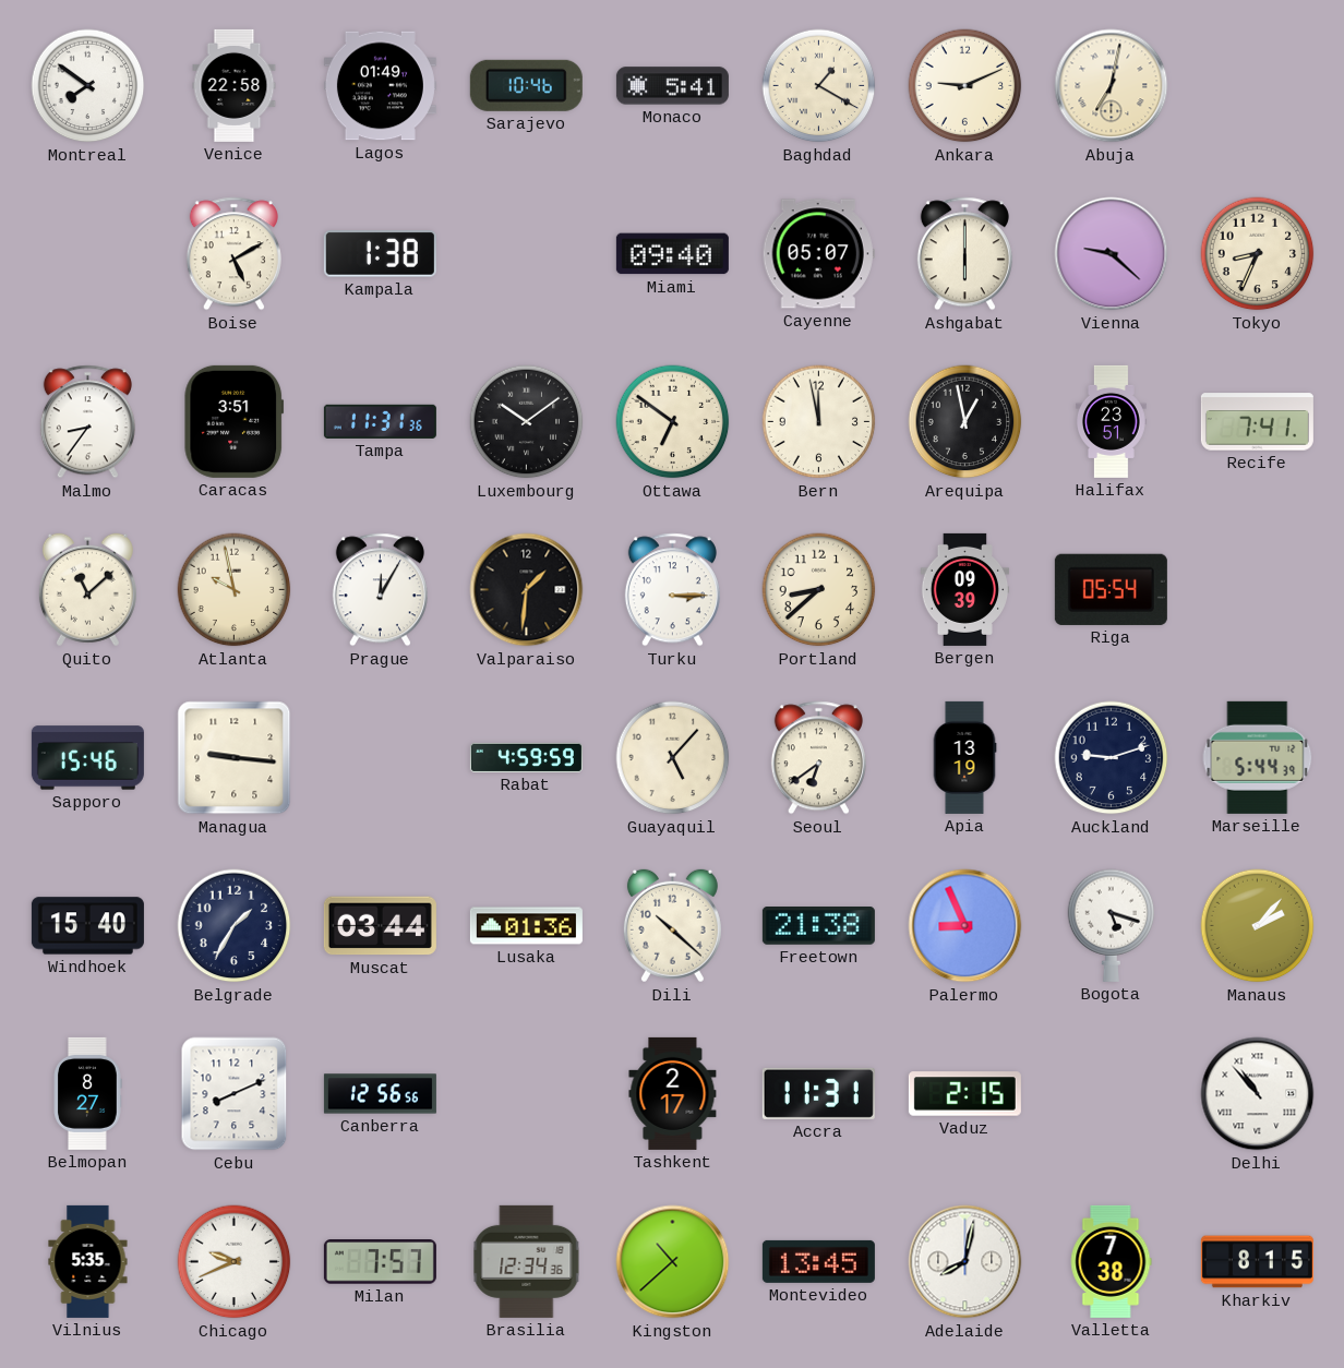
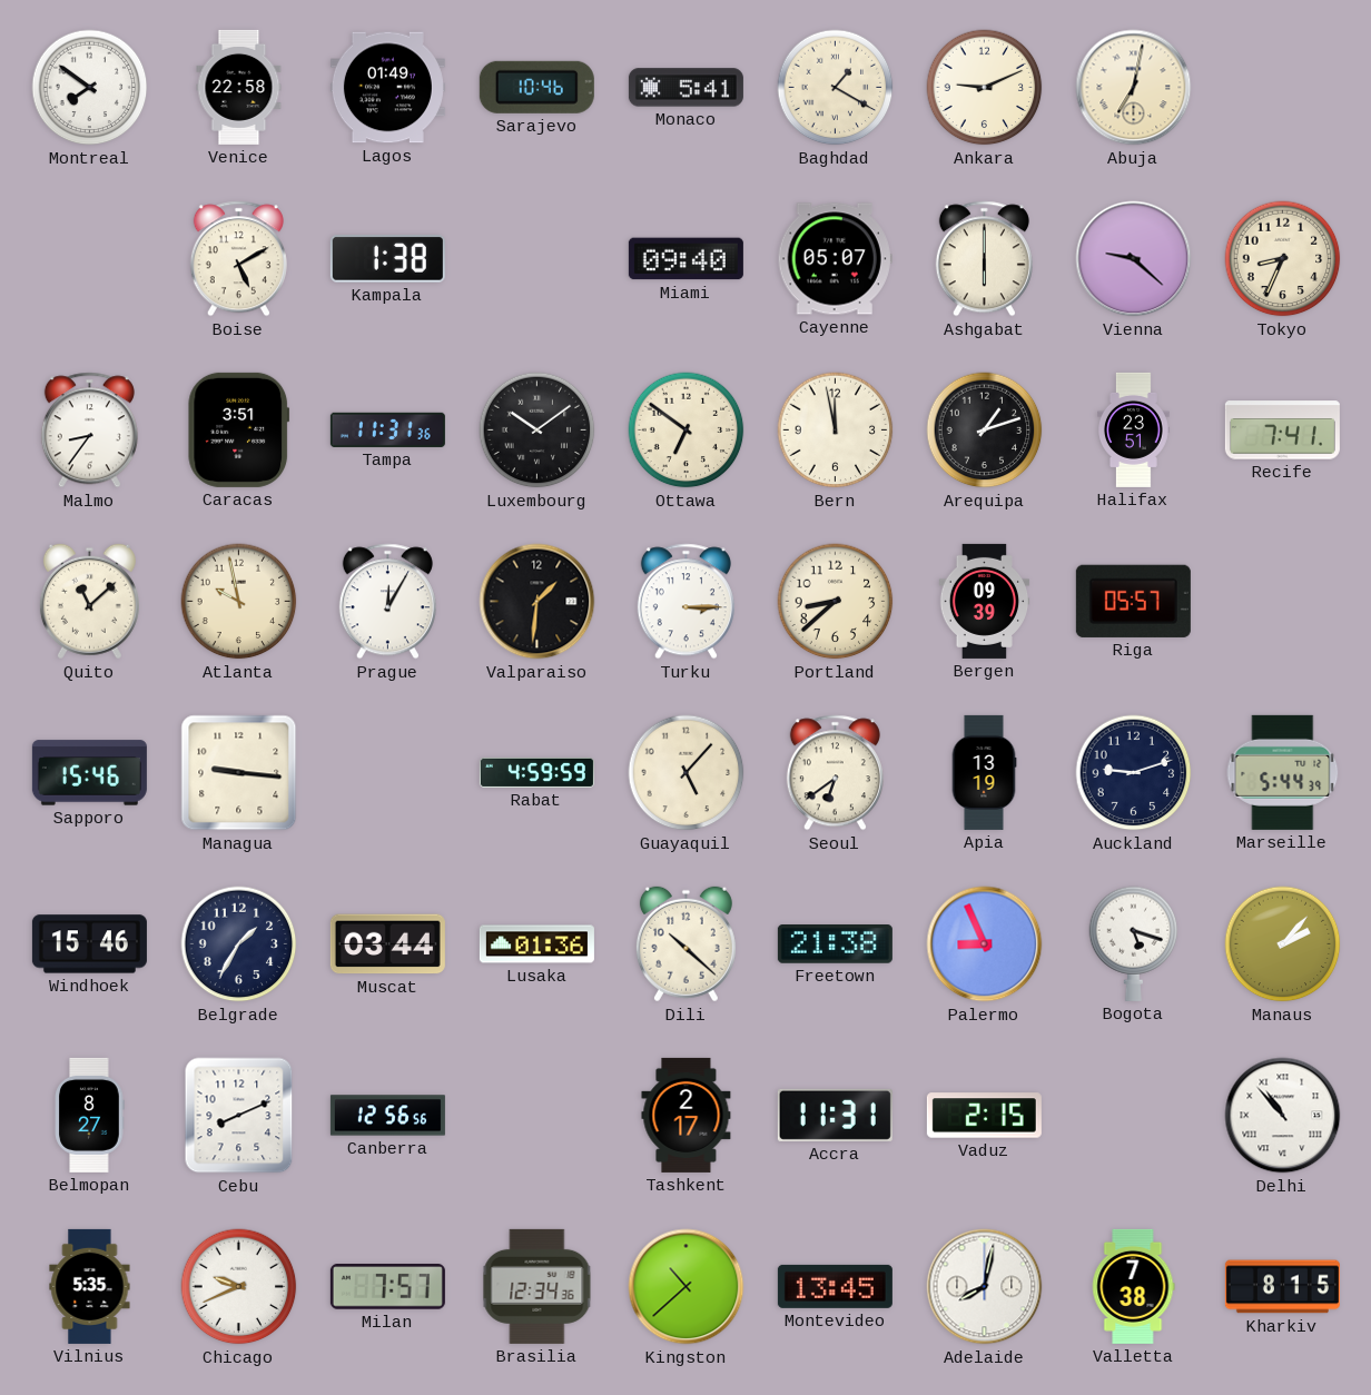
Arequipa: 12:58 -> 1:12
Riga: 05:54 -> 05:57
Windhoek: 15:40 -> 15:46
